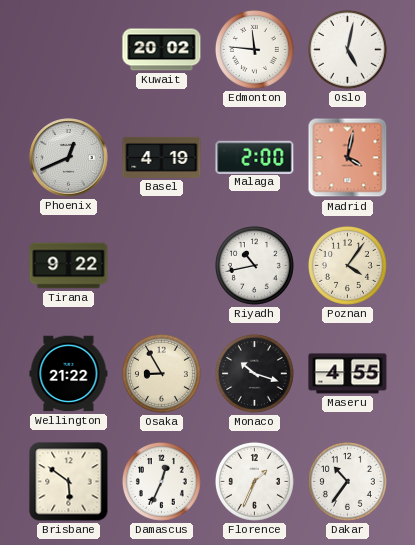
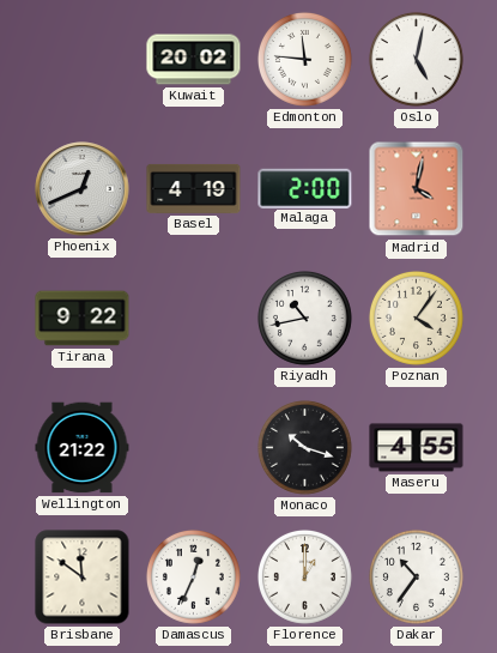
Osaka: 8:55 -> none
Brisbane: 5:51 -> 11:51
Florence: 1:34 -> 1:00
